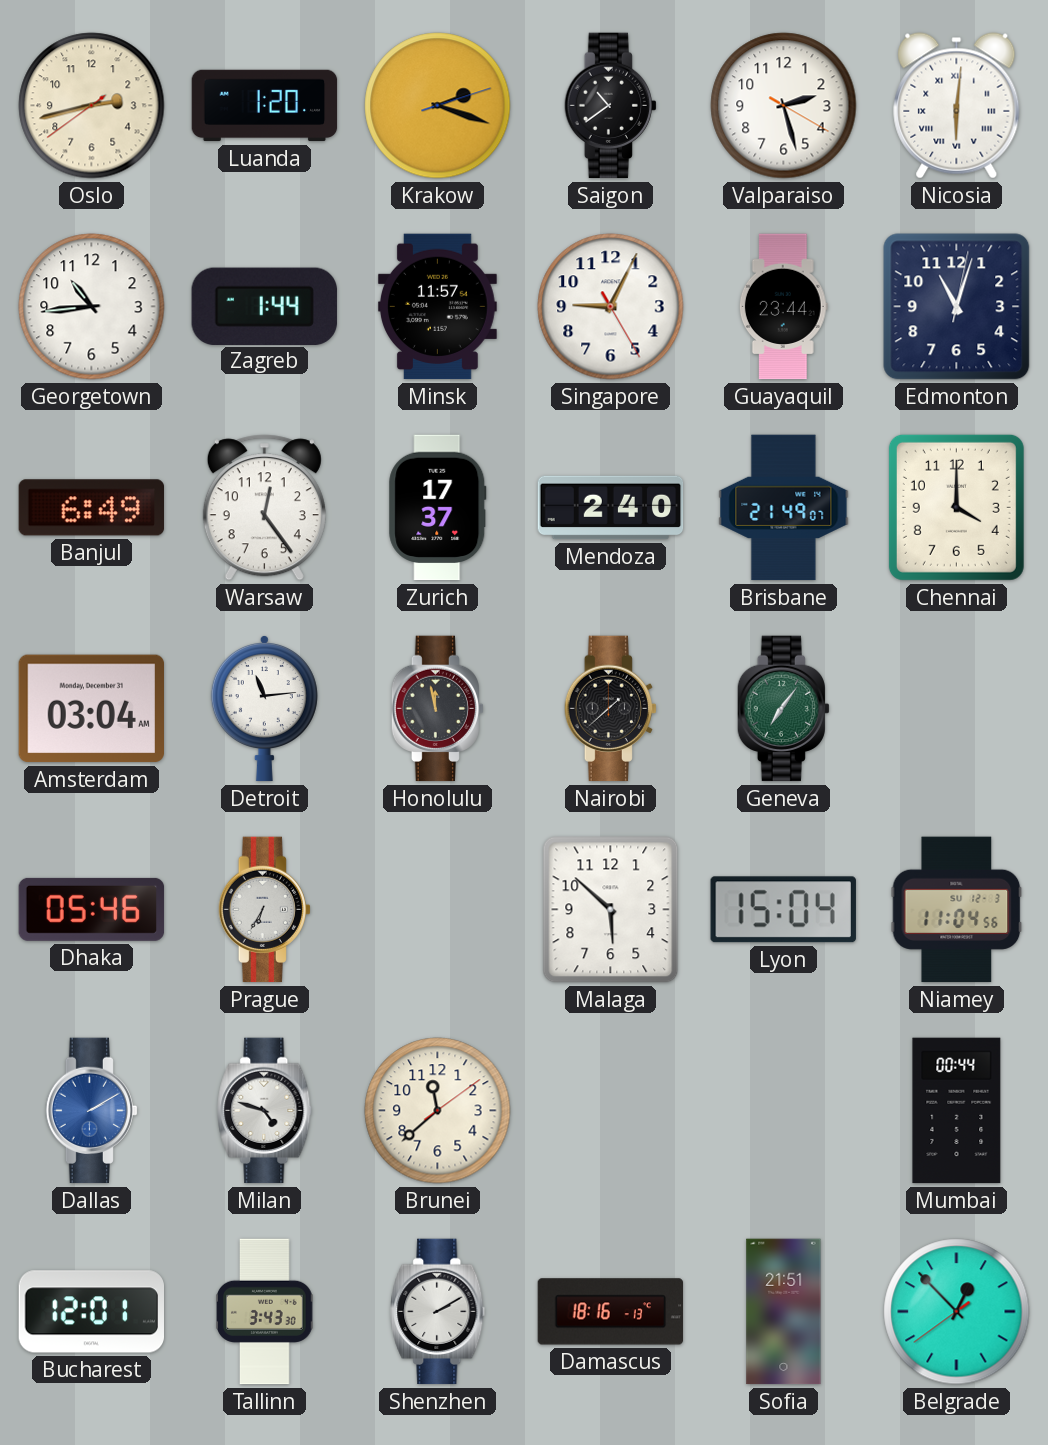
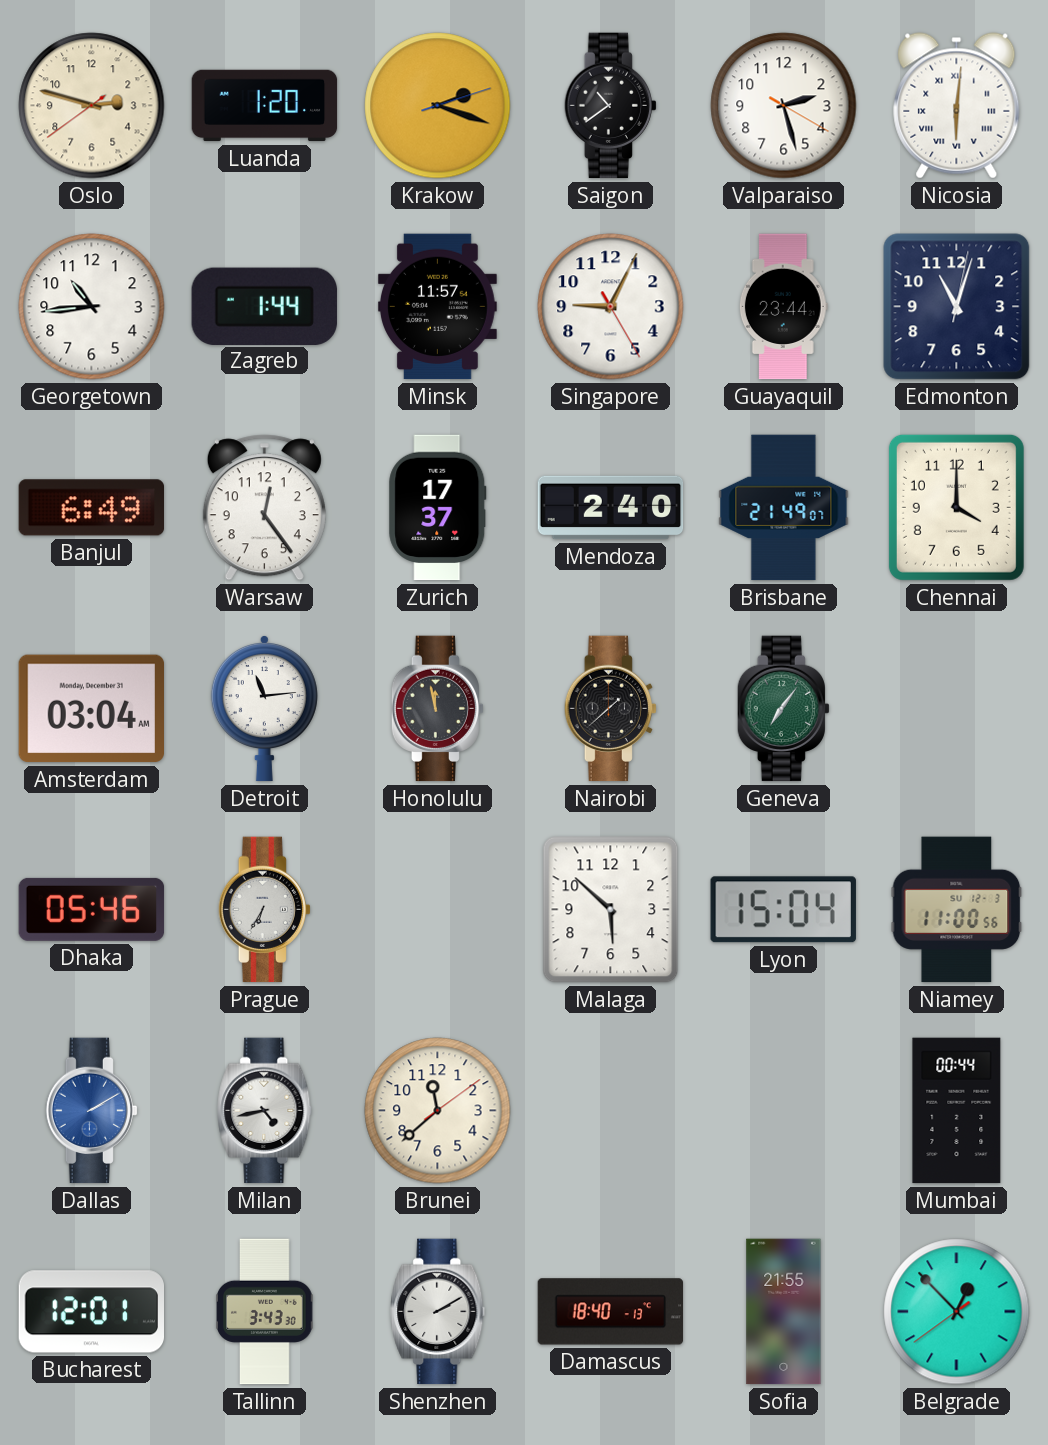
Oslo: 2:42 -> 2:47
Niamey: 11:04 -> 11:00
Milan: 4:48 -> 4:43
Damascus: 18:16 -> 18:40
Sofia: 21:51 -> 21:55
